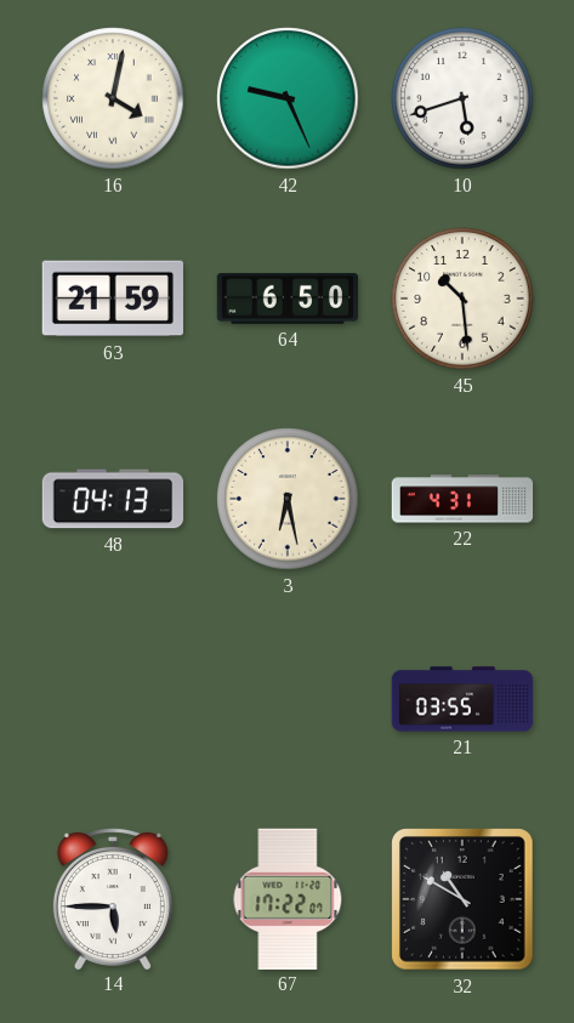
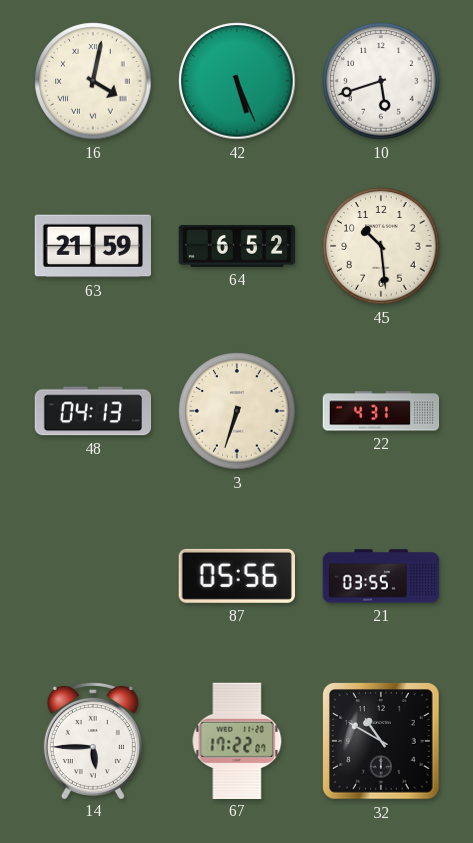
42: 9:26 -> 5:26
64: 6:50 -> 6:52
3: 6:28 -> 6:33
87: none -> 05:56
